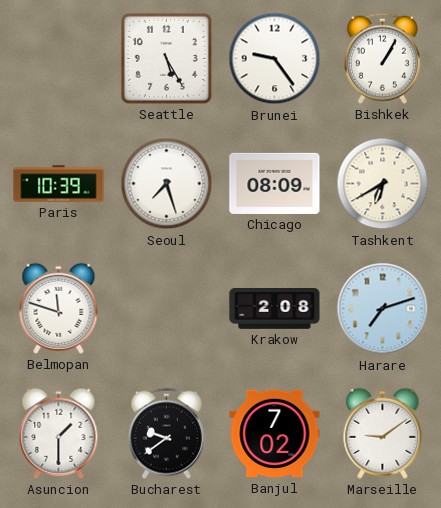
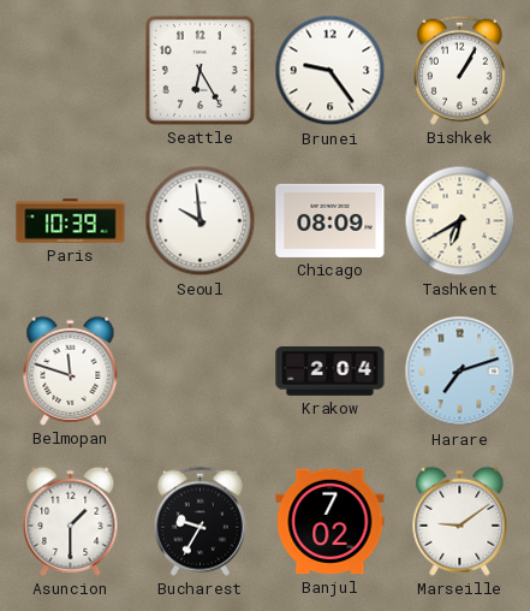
Seattle: 5:25 -> 6:25
Seoul: 7:27 -> 9:59
Krakow: 2:08 -> 2:04
Bucharest: 9:39 -> 9:35
